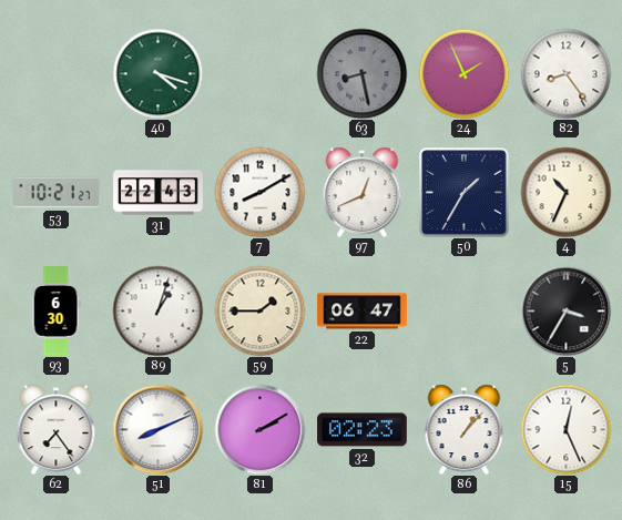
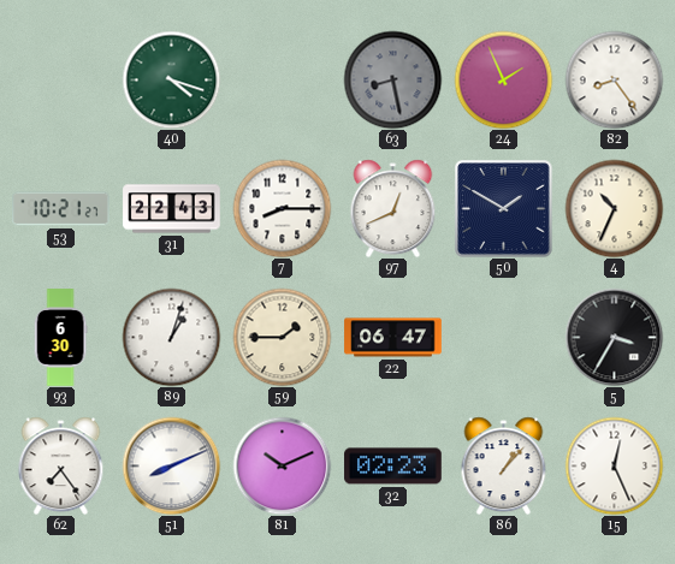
7: 8:10 -> 8:15
50: 1:35 -> 1:50
81: 2:10 -> 10:11
